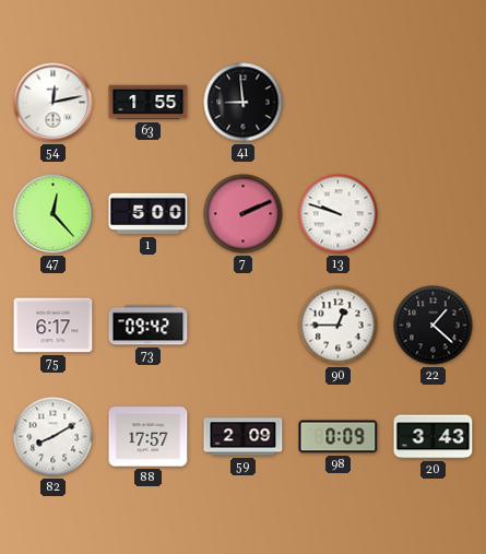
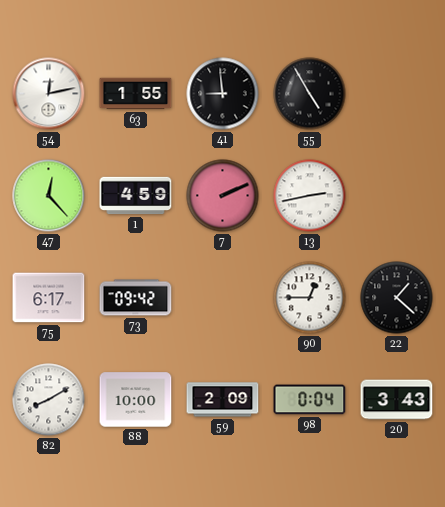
55: none -> 4:55
1: 5:00 -> 4:59
13: 9:48 -> 2:43
88: 17:57 -> 10:00
98: 0:09 -> 0:04
